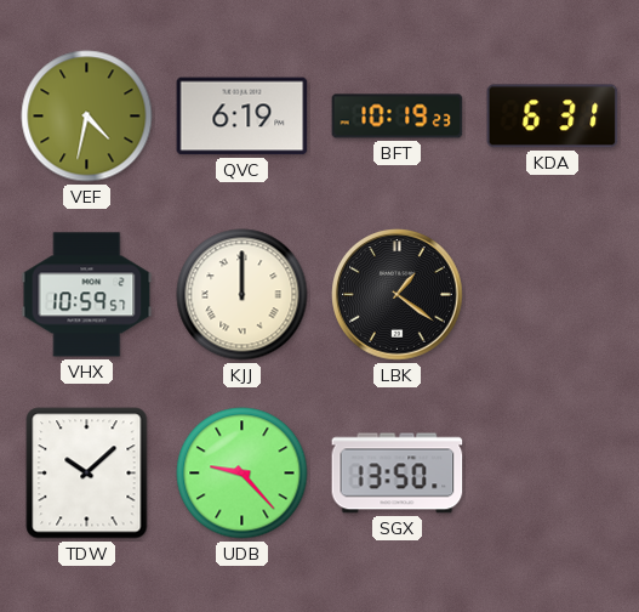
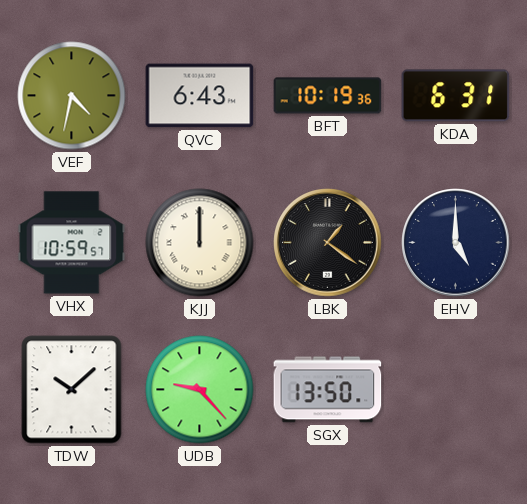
QVC: 6:19 -> 6:43
BFT: 10:19:23 -> 10:19:36
EHV: none -> 5:00
